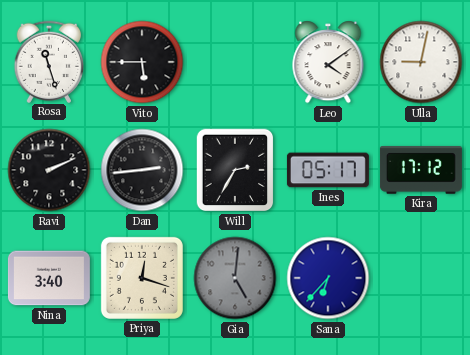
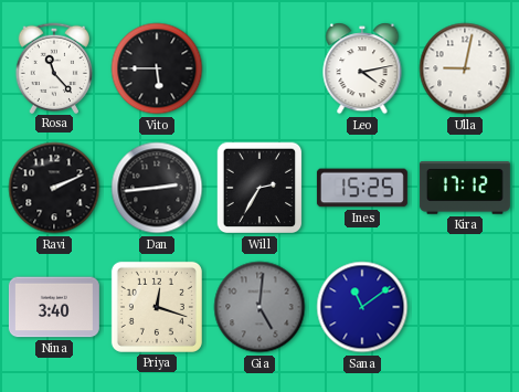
Rosa: 11:27 -> 11:23
Leo: 4:09 -> 4:13
Ines: 05:17 -> 15:25
Sana: 6:37 -> 11:09
